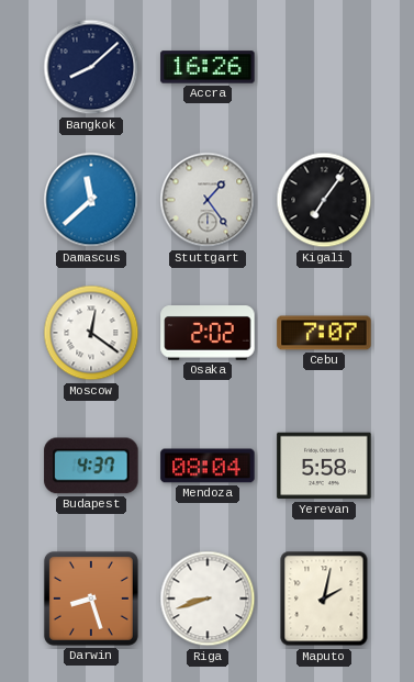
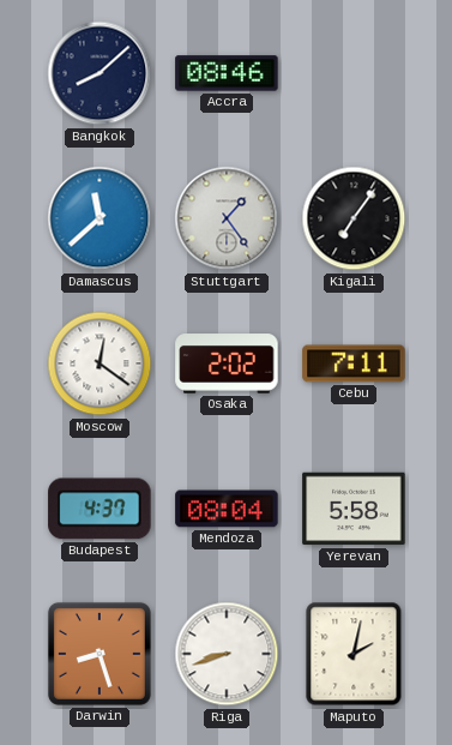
Accra: 16:26 -> 08:46
Cebu: 7:07 -> 7:11
